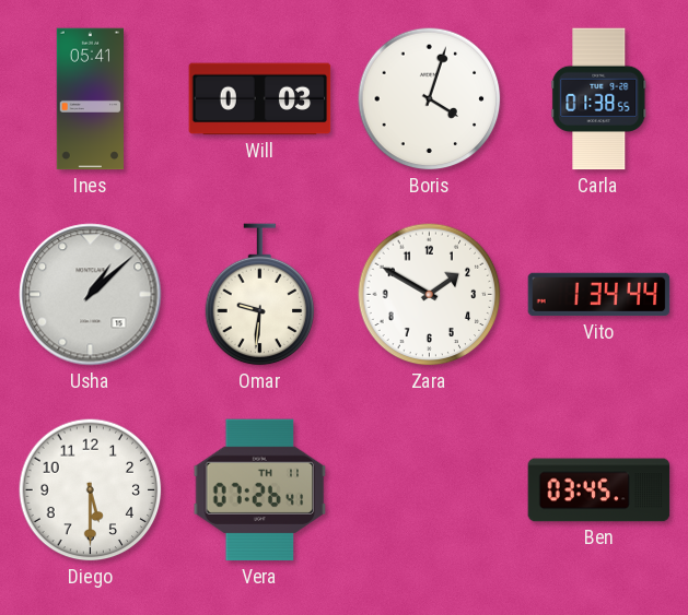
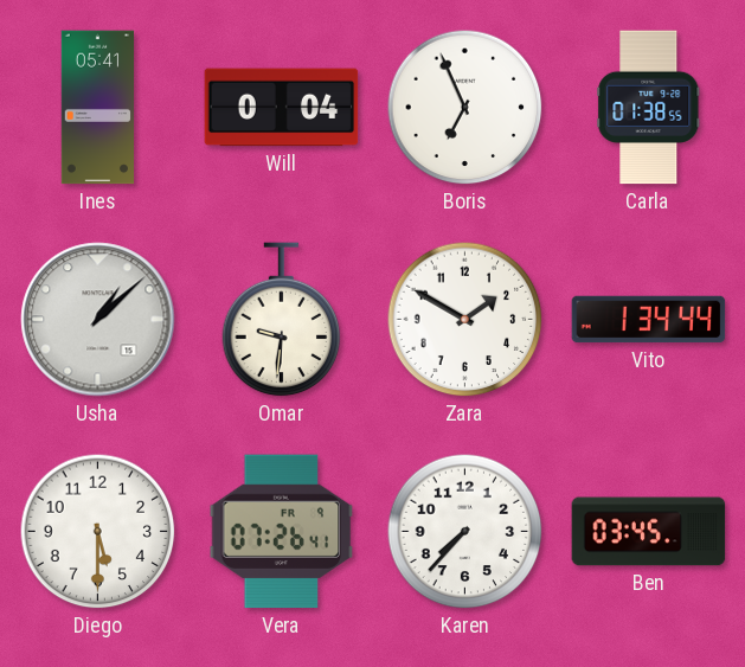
Will: 0:03 -> 0:04
Boris: 4:03 -> 6:56
Vera date: TH 11 -> FR 9
Karen: none -> 7:37
